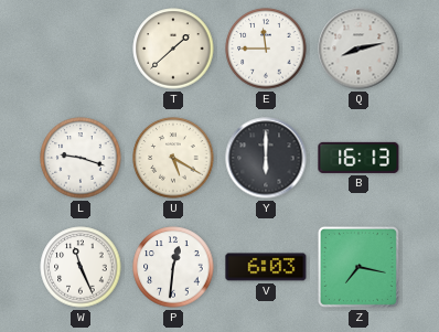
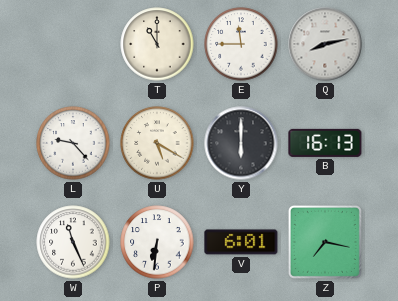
T: 1:38 -> 11:00
L: 9:18 -> 9:23
P: 12:31 -> 6:31
V: 6:03 -> 6:01
